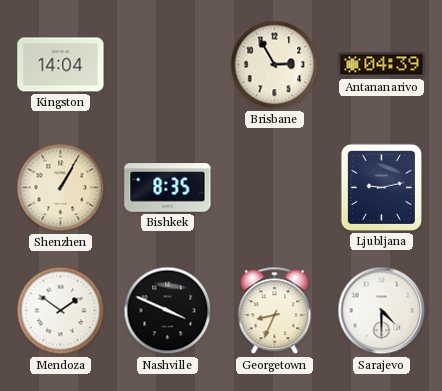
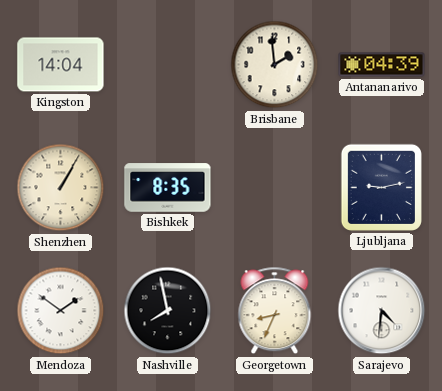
Brisbane: 2:55 -> 1:59
Nashville: 3:49 -> 7:58
Sarajevo: 4:30 -> 4:31
